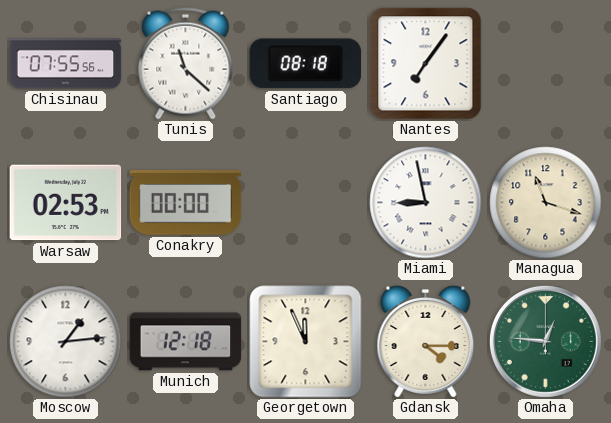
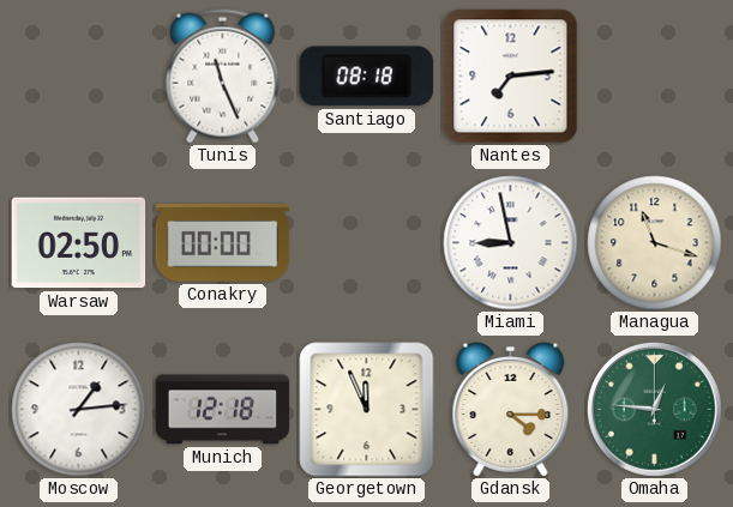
Chisinau: 07:55 -> none
Tunis: 11:22 -> 11:26
Nantes: 7:06 -> 7:14
Warsaw: 02:53 -> 02:50
